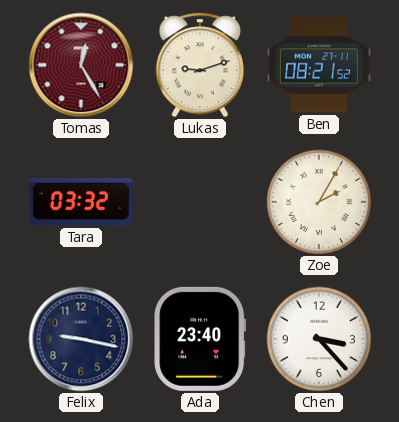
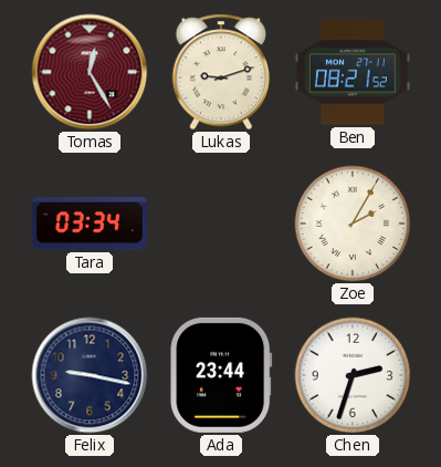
Tara: 03:32 -> 03:34
Ada: 23:40 -> 23:44
Chen: 3:23 -> 2:33
